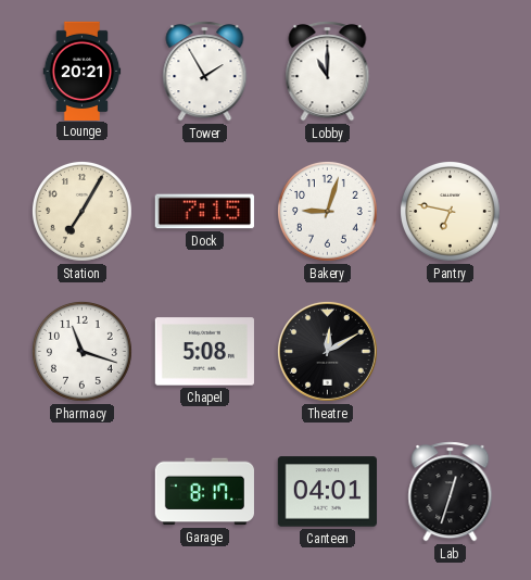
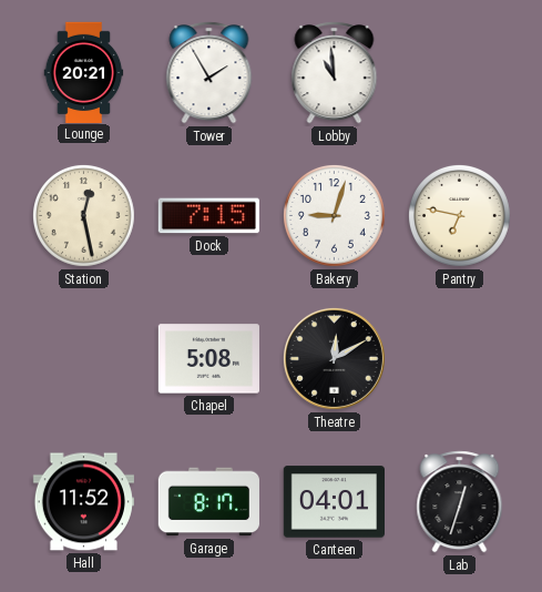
Lobby: 11:00 -> 10:59
Station: 7:05 -> 12:28
Pharmacy: 11:18 -> none
Hall: none -> 11:52
